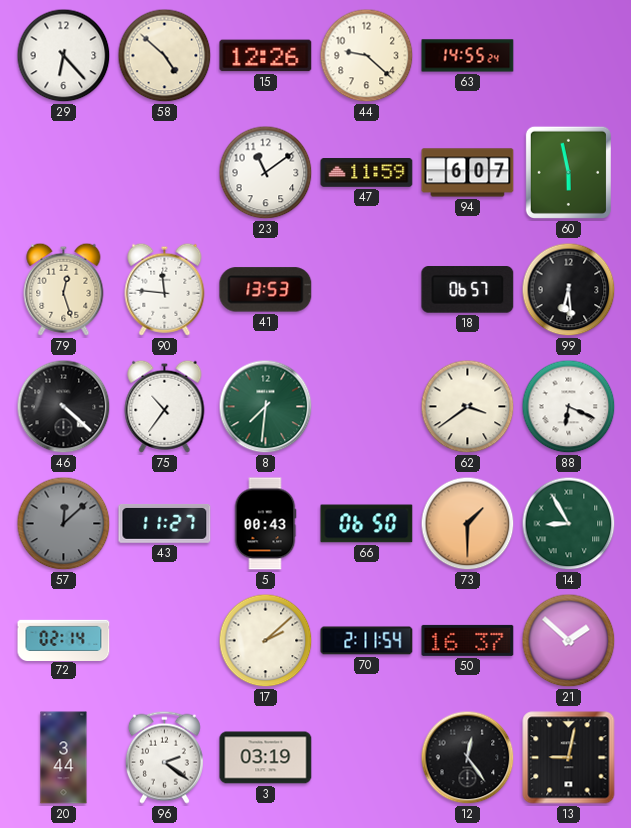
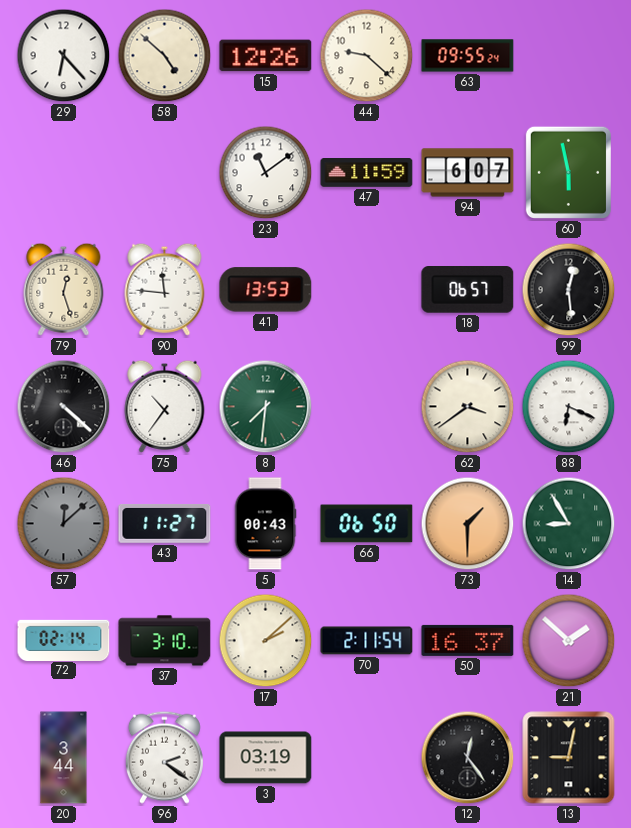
63: 14:55 -> 09:55
99: 6:29 -> 12:29
37: none -> 3:10
